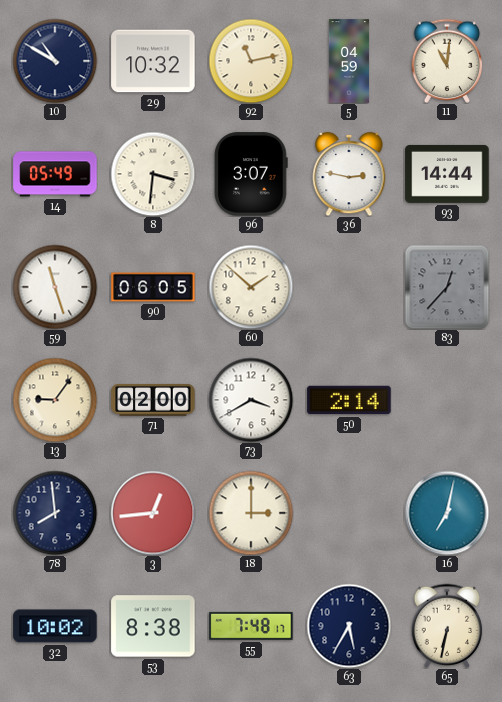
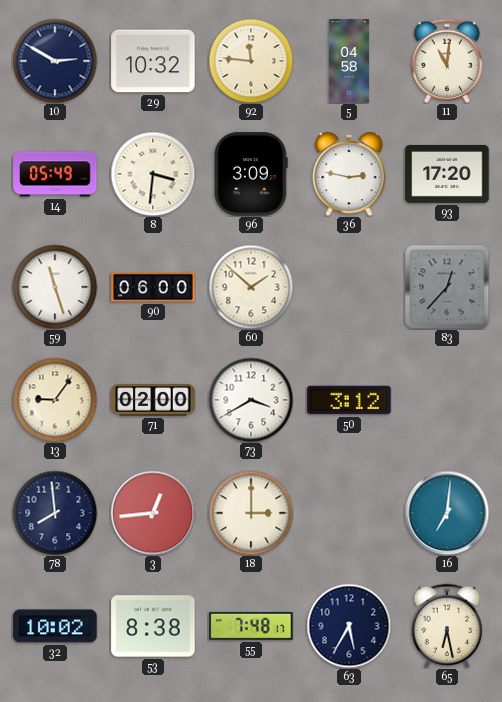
10: 10:50 -> 2:50
92: 11:13 -> 11:46
5: 04:59 -> 04:58
96: 3:07 -> 3:09
93: 14:44 -> 17:20
90: 06:05 -> 06:00
50: 2:14 -> 3:12
16: 7:02 -> 7:01
65: 6:32 -> 6:28
